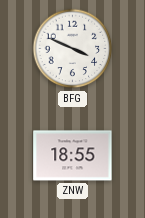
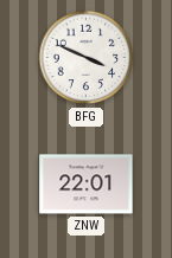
ZNW: 18:55 -> 22:01
